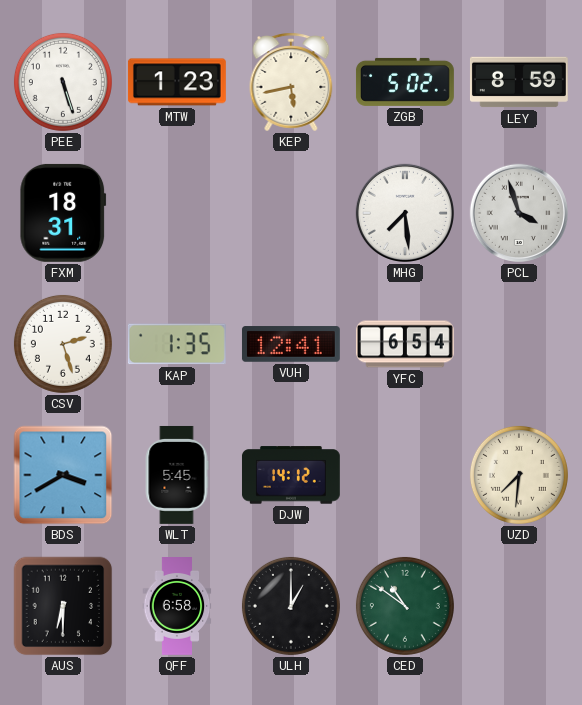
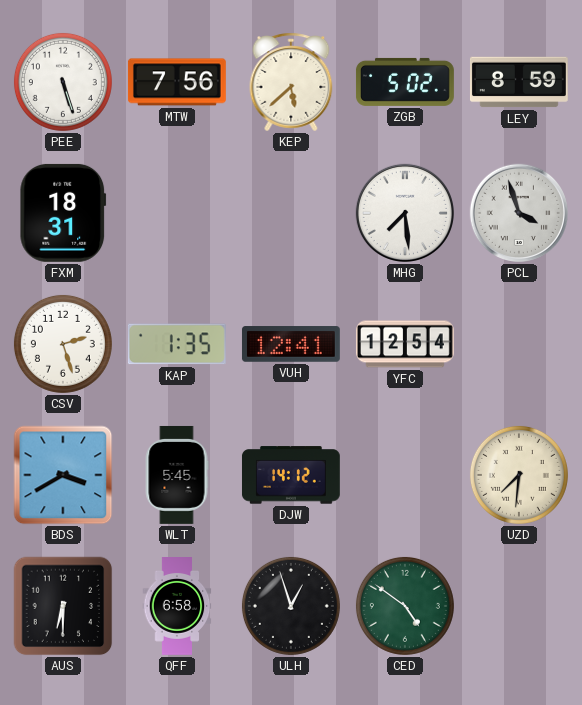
MTW: 1:23 -> 7:56
KEP: 5:43 -> 5:38
YFC: 6:54 -> 12:54
ULH: 1:00 -> 12:57
CED: 10:51 -> 4:51
